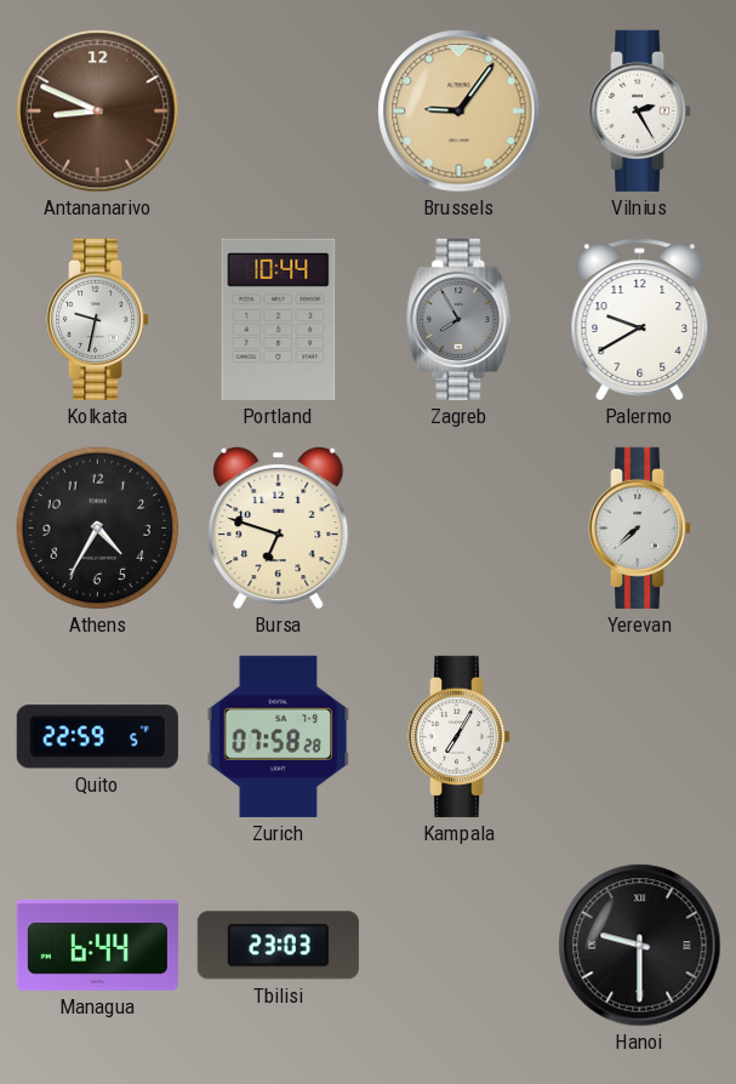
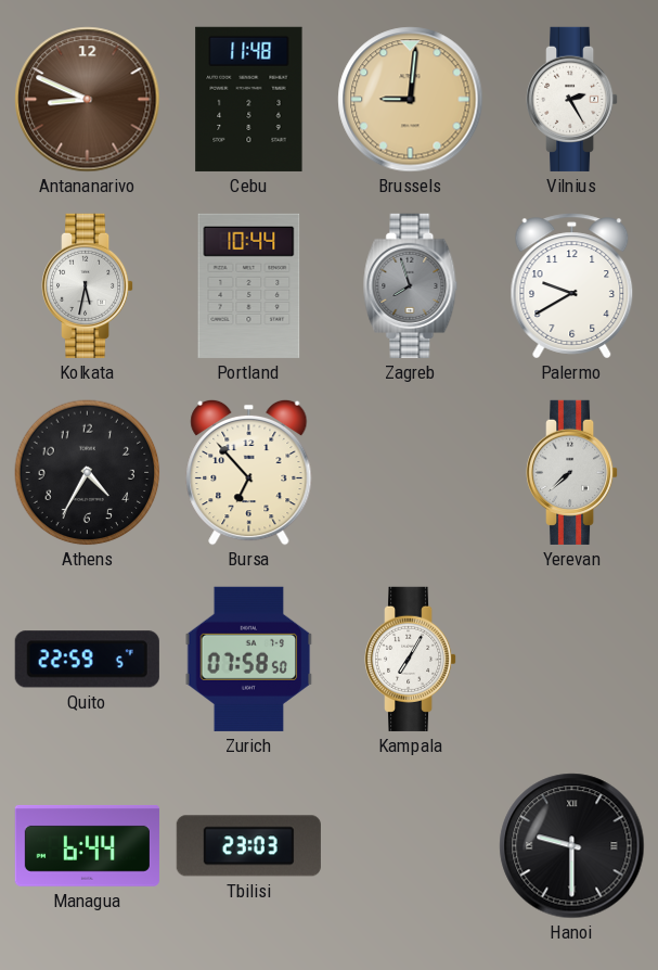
Cebu: none -> 11:48
Brussels: 9:06 -> 9:01
Kolkata: 9:32 -> 5:32
Zagreb: 7:55 -> 7:57
Bursa: 6:48 -> 6:53
Zurich: 07:58:28 -> 07:58:50
